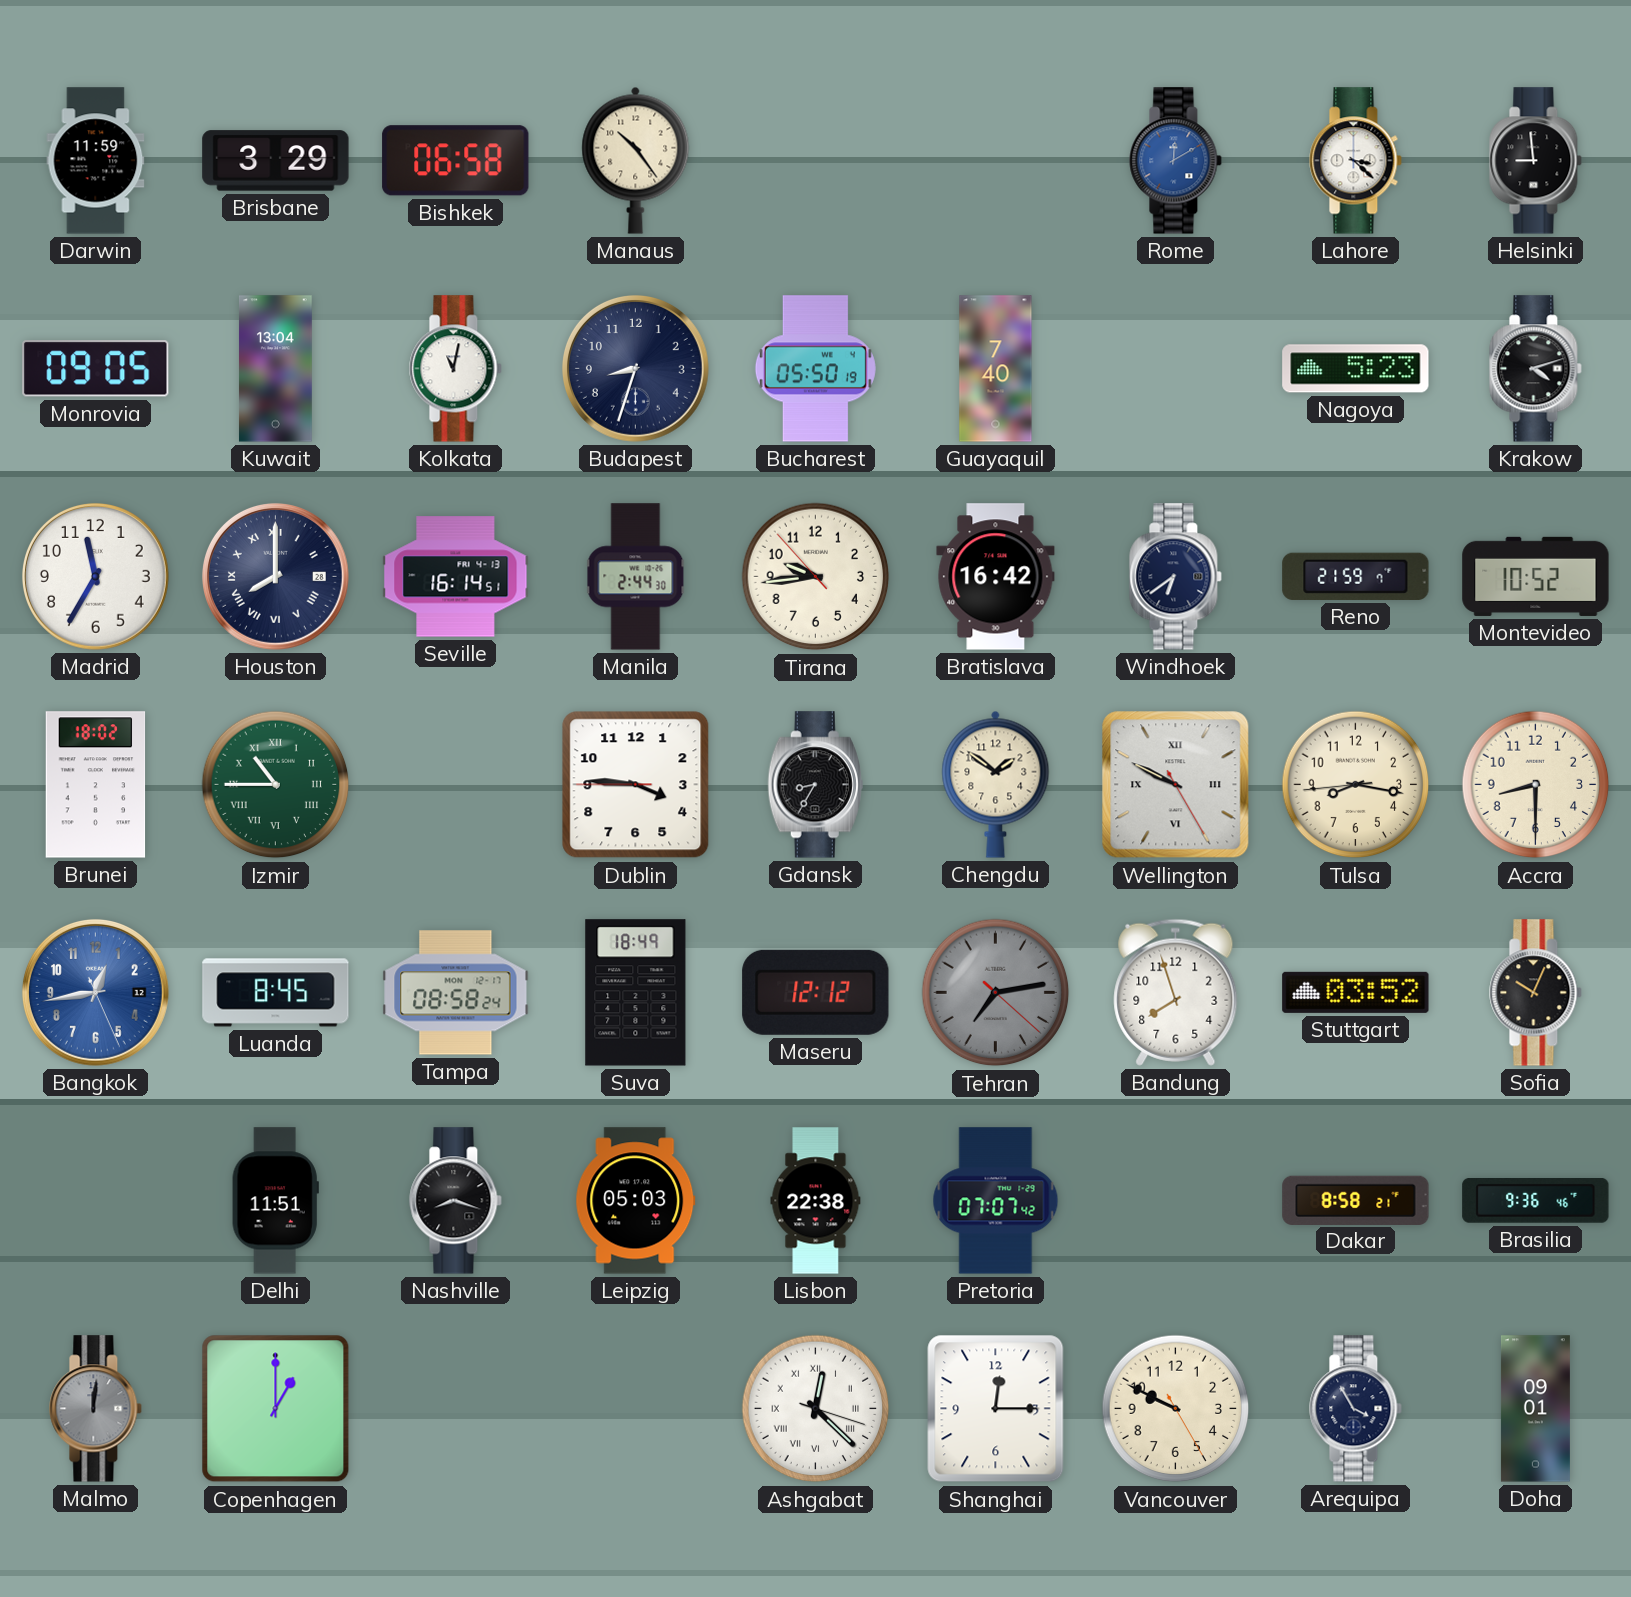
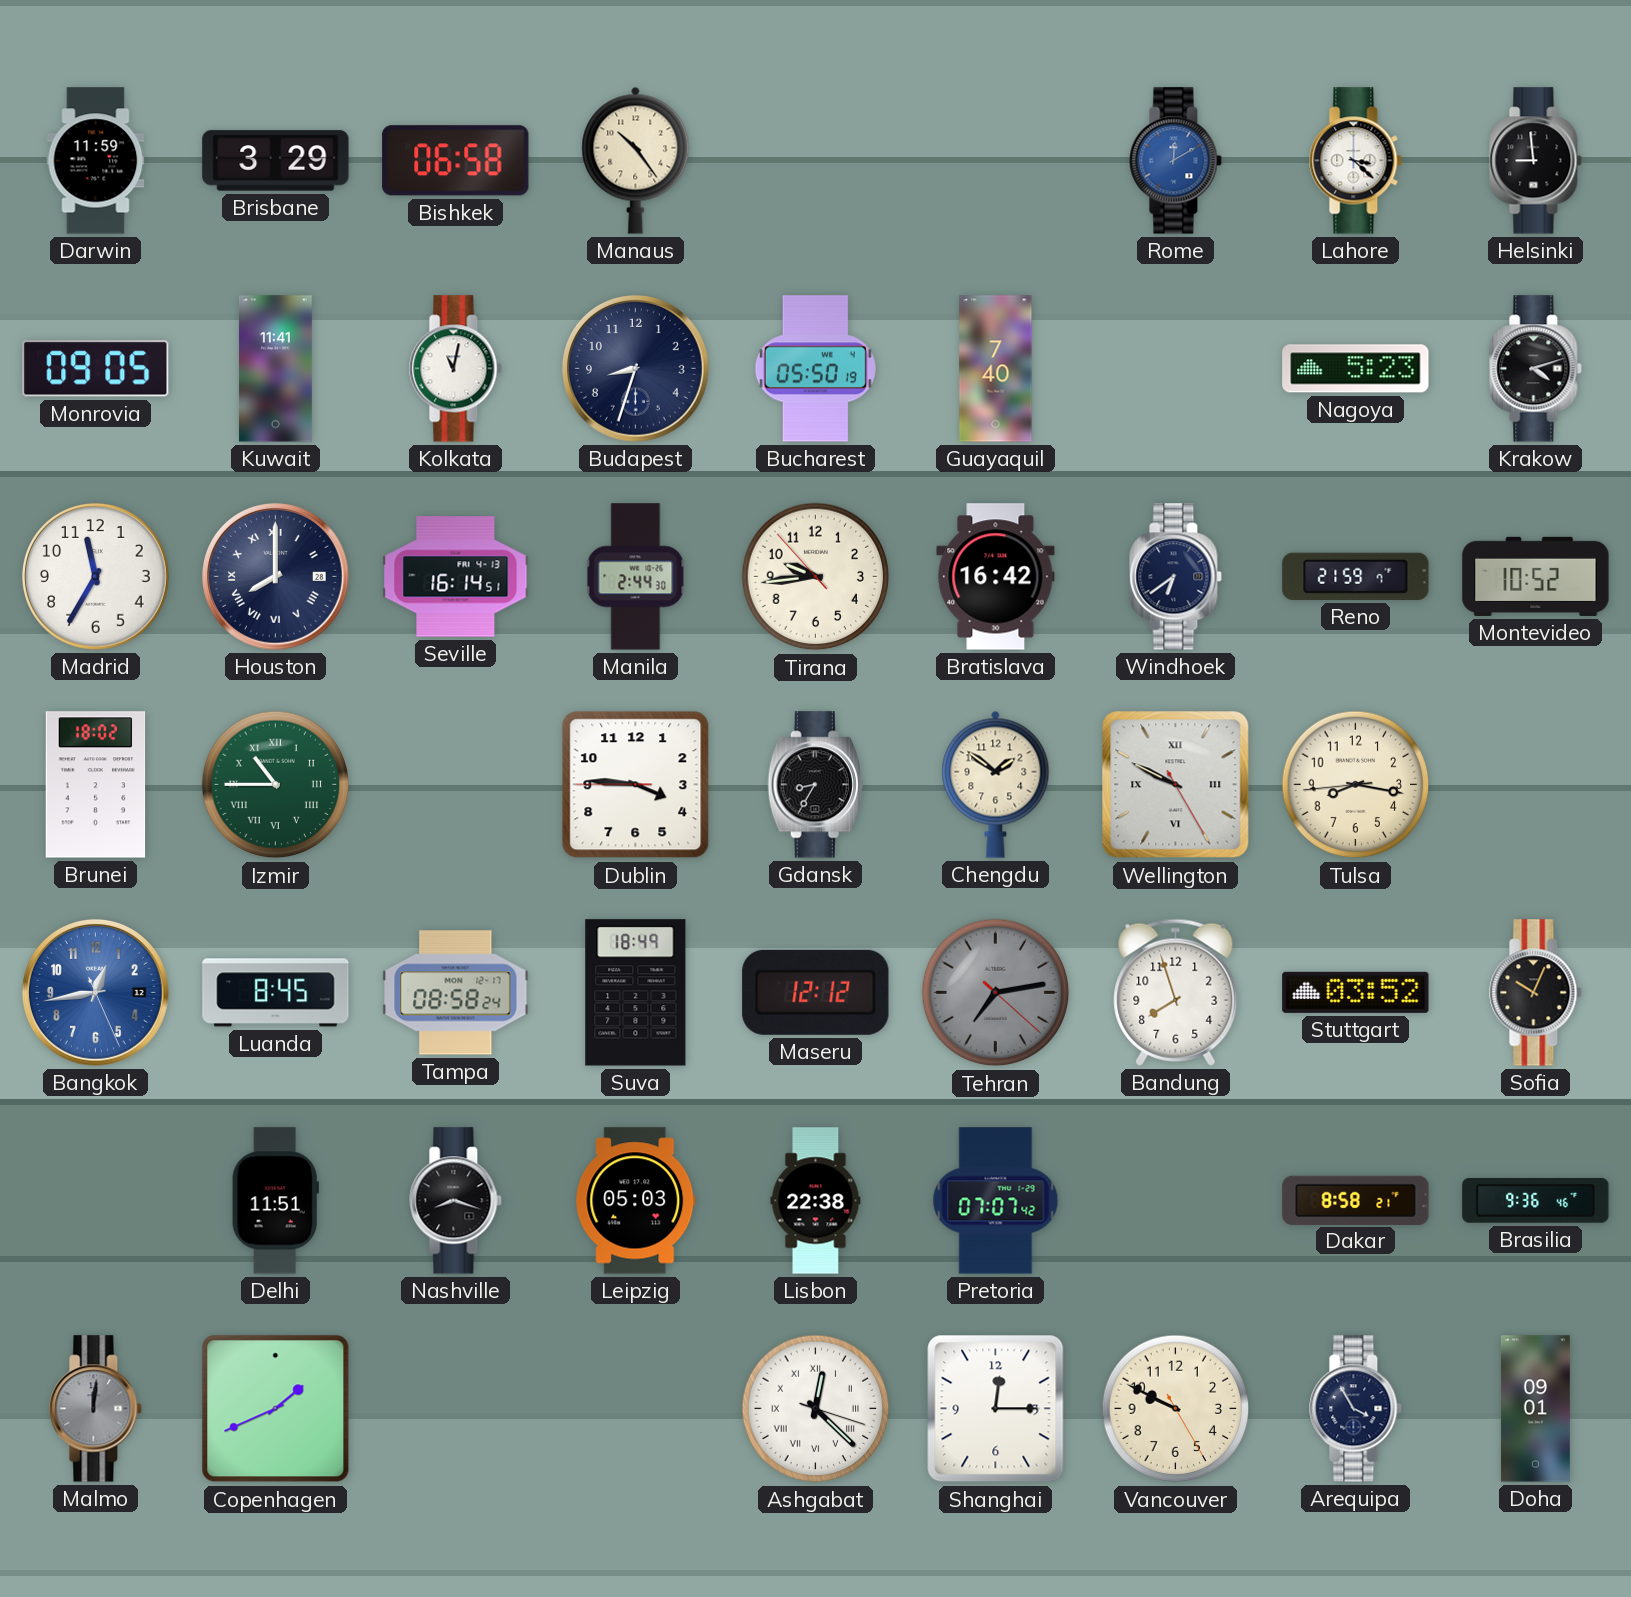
Kuwait: 13:04 -> 11:41
Accra: 8:30 -> none
Copenhagen: 1:00 -> 1:41
